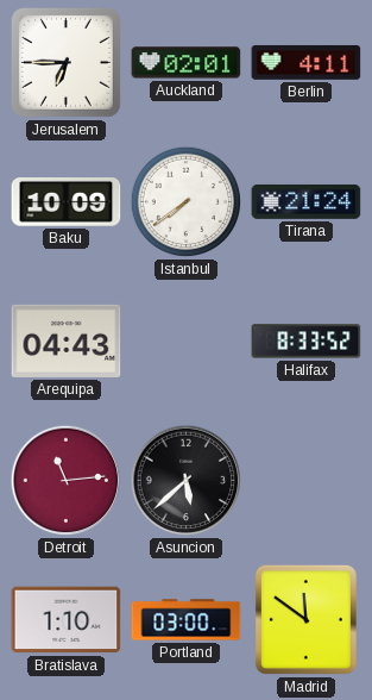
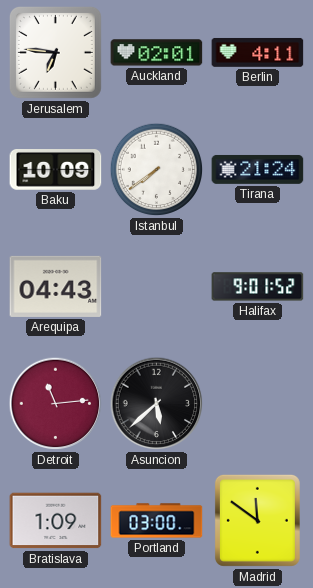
Jerusalem: 6:45 -> 6:46
Halifax: 8:33 -> 9:01
Bratislava: 1:10 -> 1:09
